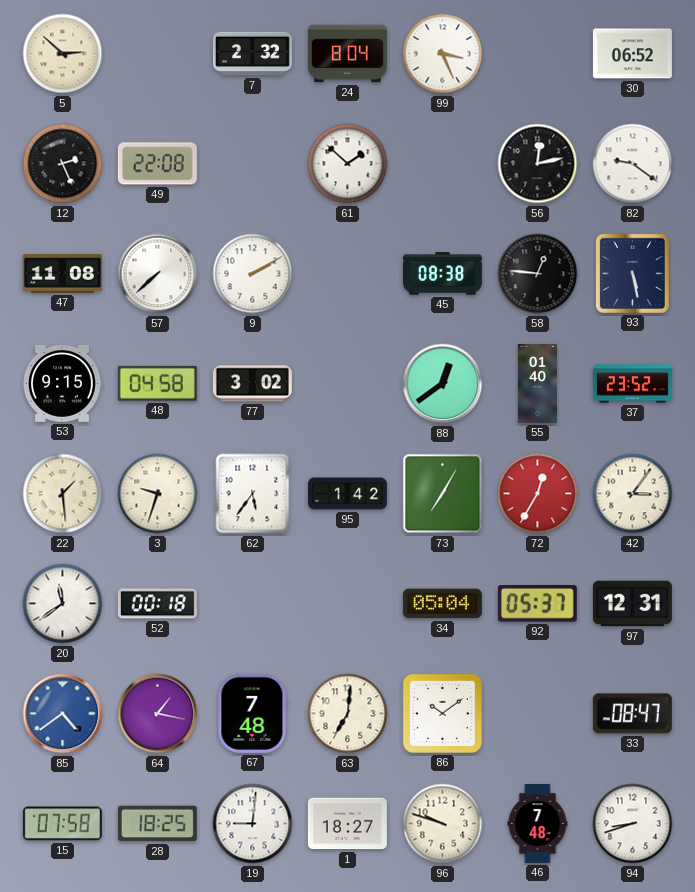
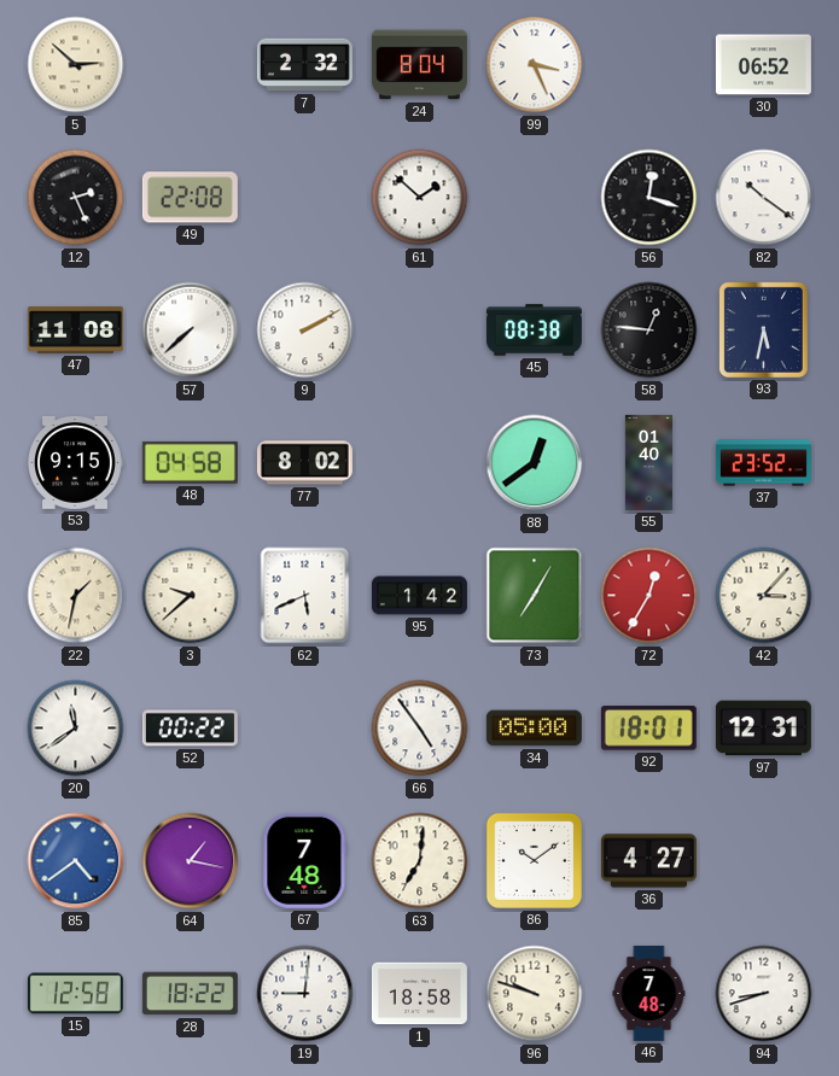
56: 12:13 -> 12:18
82: 9:21 -> 10:21
93: 5:28 -> 5:32
77: 3:02 -> 8:02
22: 1:29 -> 1:32
3: 9:33 -> 9:38
62: 5:36 -> 5:41
42: 3:06 -> 3:07
52: 00:18 -> 00:22
66: none -> 4:54
34: 05:04 -> 05:00
92: 05:37 -> 18:01
36: none -> 4:27
33: 08:47 -> none
15: 07:58 -> 12:58
28: 18:25 -> 18:22
1: 18:27 -> 18:58
